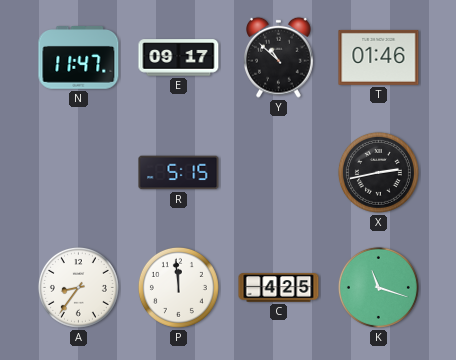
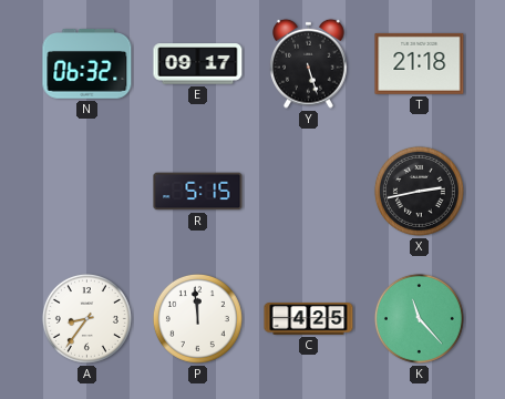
N: 11:47 -> 06:32
Y: 10:52 -> 5:27
T: 01:46 -> 21:18
K: 11:18 -> 11:23
